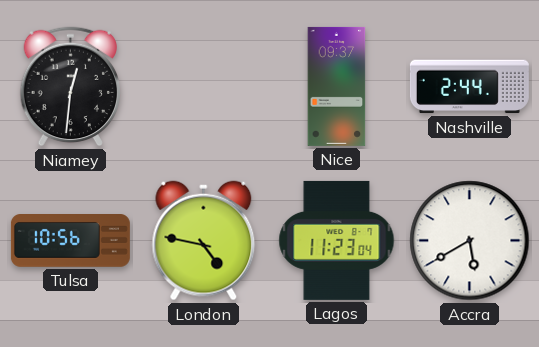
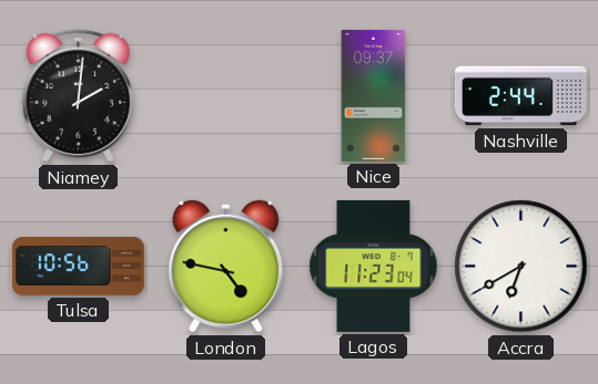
Niamey: 12:31 -> 2:01
Accra: 5:40 -> 6:40
